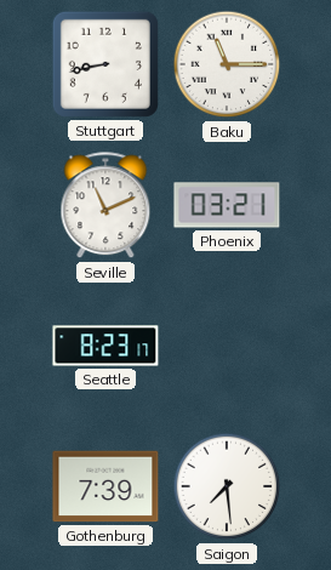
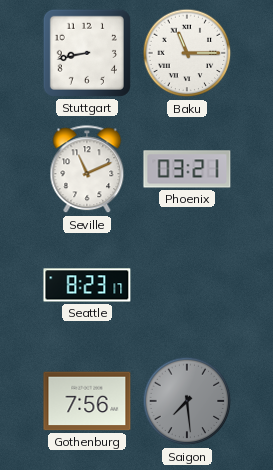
Gothenburg: 7:39 -> 7:56
Saigon dial: white -> grey
